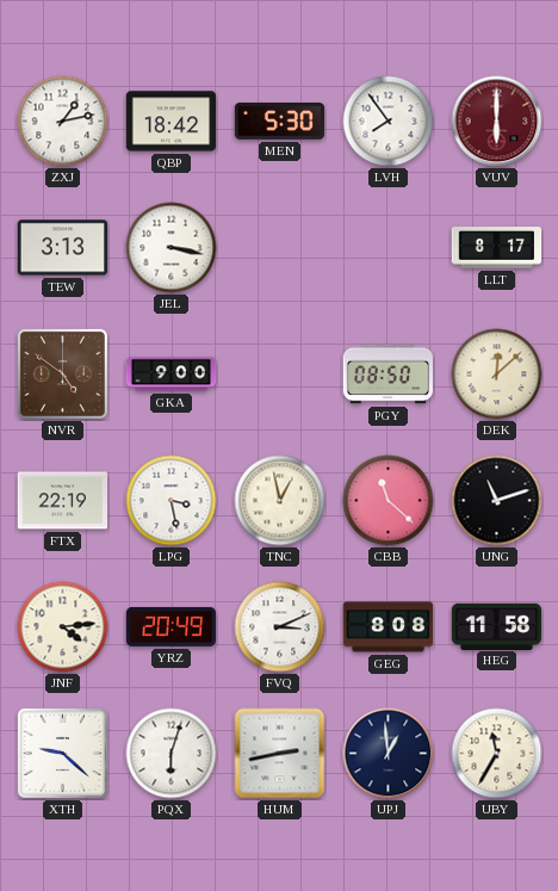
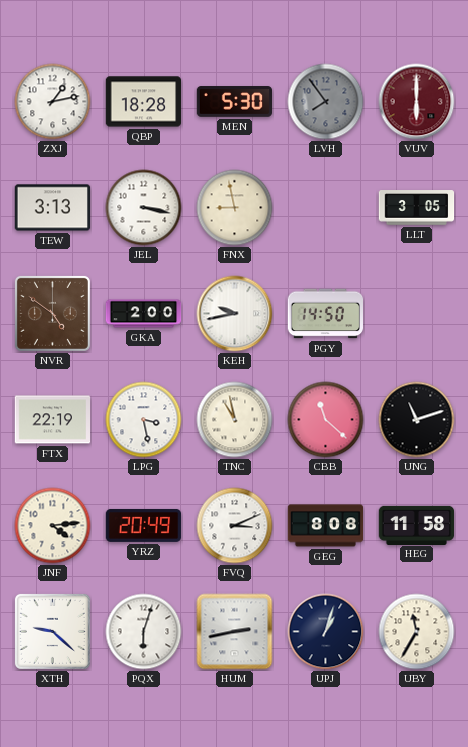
QBP: 18:42 -> 18:28
LVH dial: white -> grey
FNX: none -> 8:58
LLT: 8:17 -> 3:05
GKA: 9:00 -> 2:00
KEH: none -> 9:43
PGY: 08:50 -> 14:50
DEK: 12:08 -> none
TNC: 12:58 -> 10:58
UPJ: 12:59 -> 1:03
